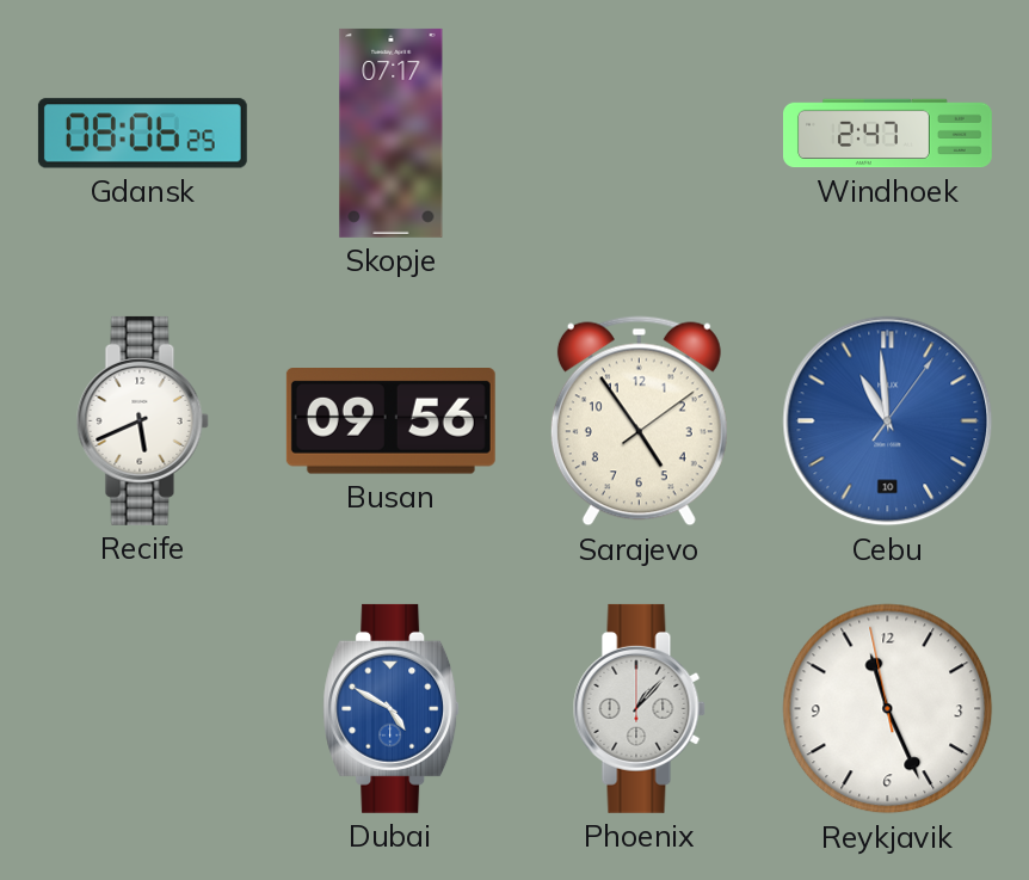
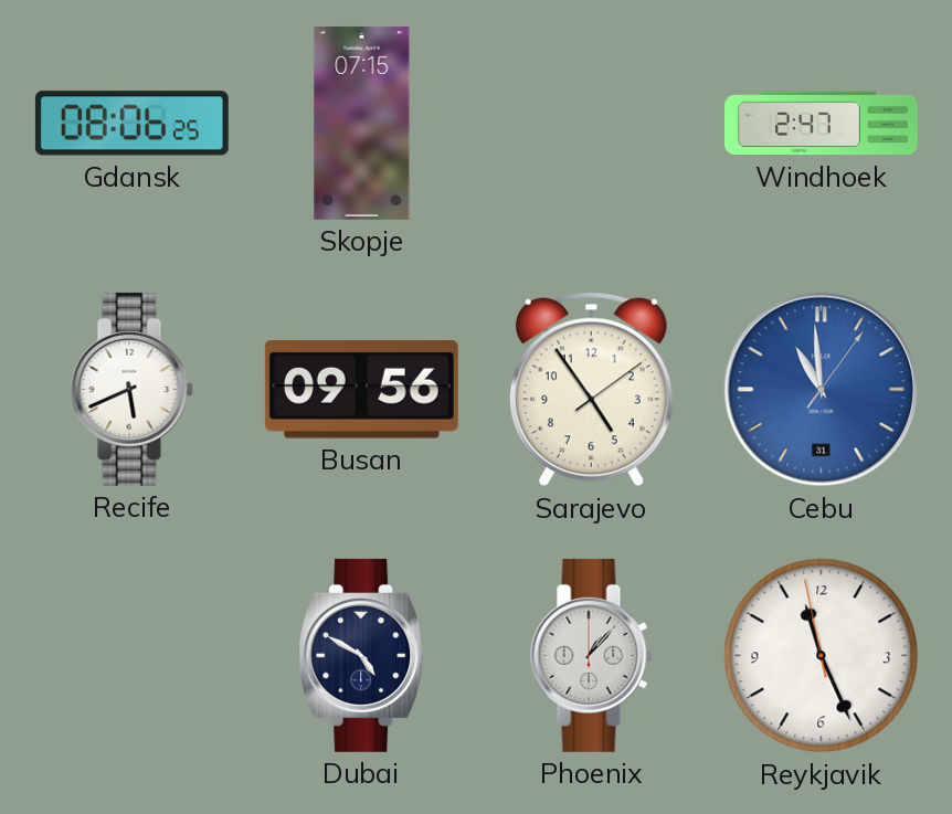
Skopje: 07:17 -> 07:15
Cebu date: 10 -> 31
Dubai dial: blue -> navy
